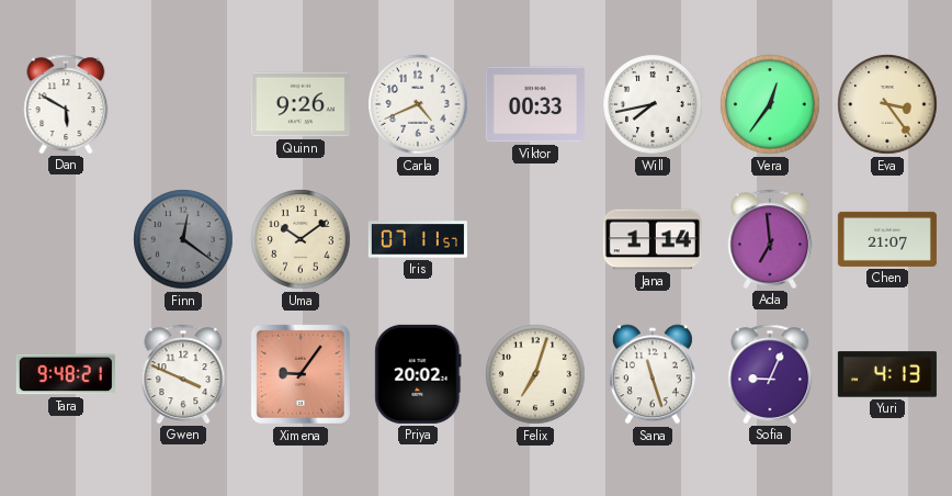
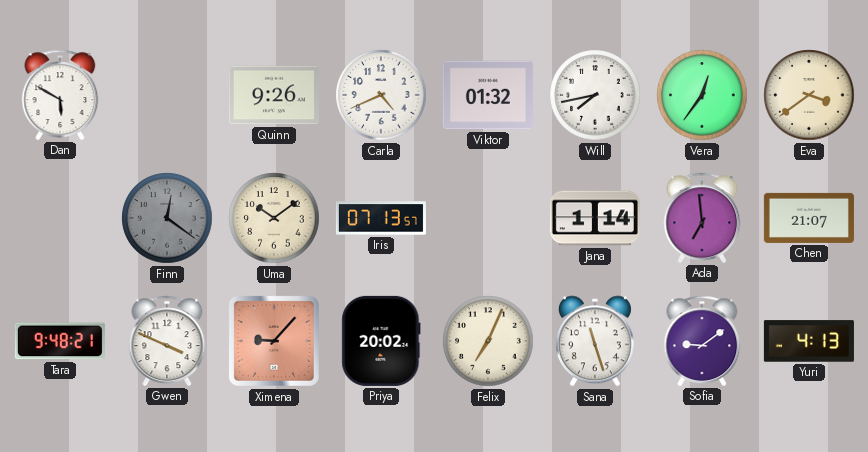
Viktor: 00:33 -> 01:32
Eva: 3:24 -> 3:39
Iris: 07:11 -> 07:13
Ximena: 9:06 -> 9:07
Felix: 7:03 -> 7:04
Sofia: 9:04 -> 9:09
